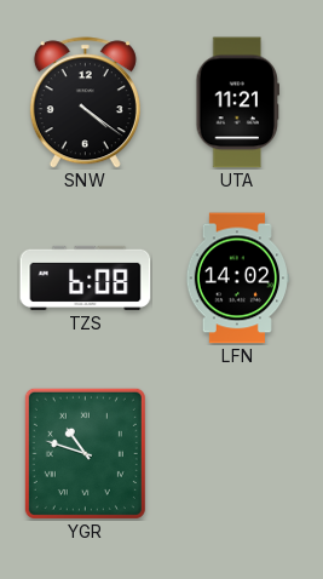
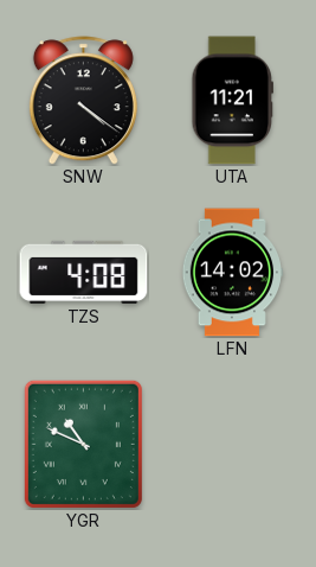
TZS: 6:08 -> 4:08
YGR: 10:48 -> 10:49
